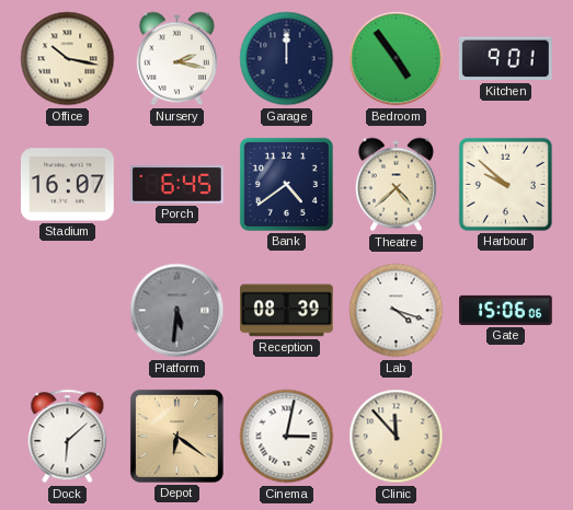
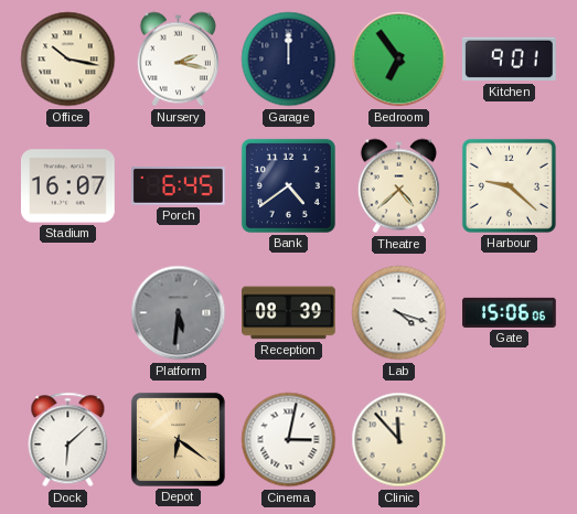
Bedroom: 4:54 -> 6:54
Harbour: 9:52 -> 9:22
